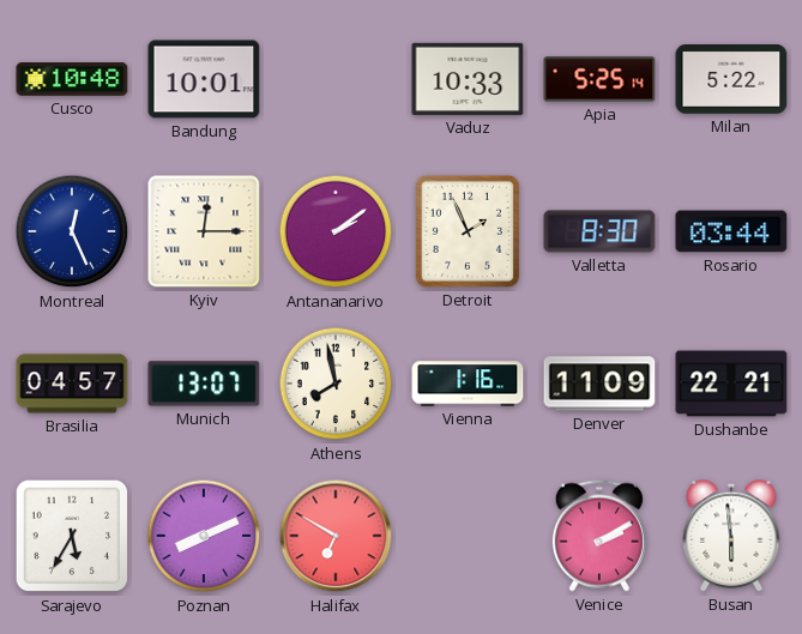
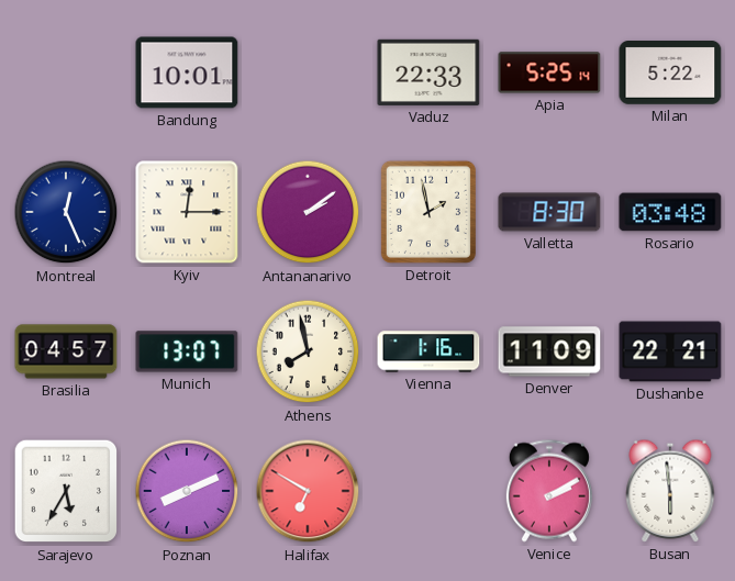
Cusco: 10:48 -> none
Vaduz: 10:33 -> 22:33
Detroit: 1:56 -> 1:58
Rosario: 03:44 -> 03:48
